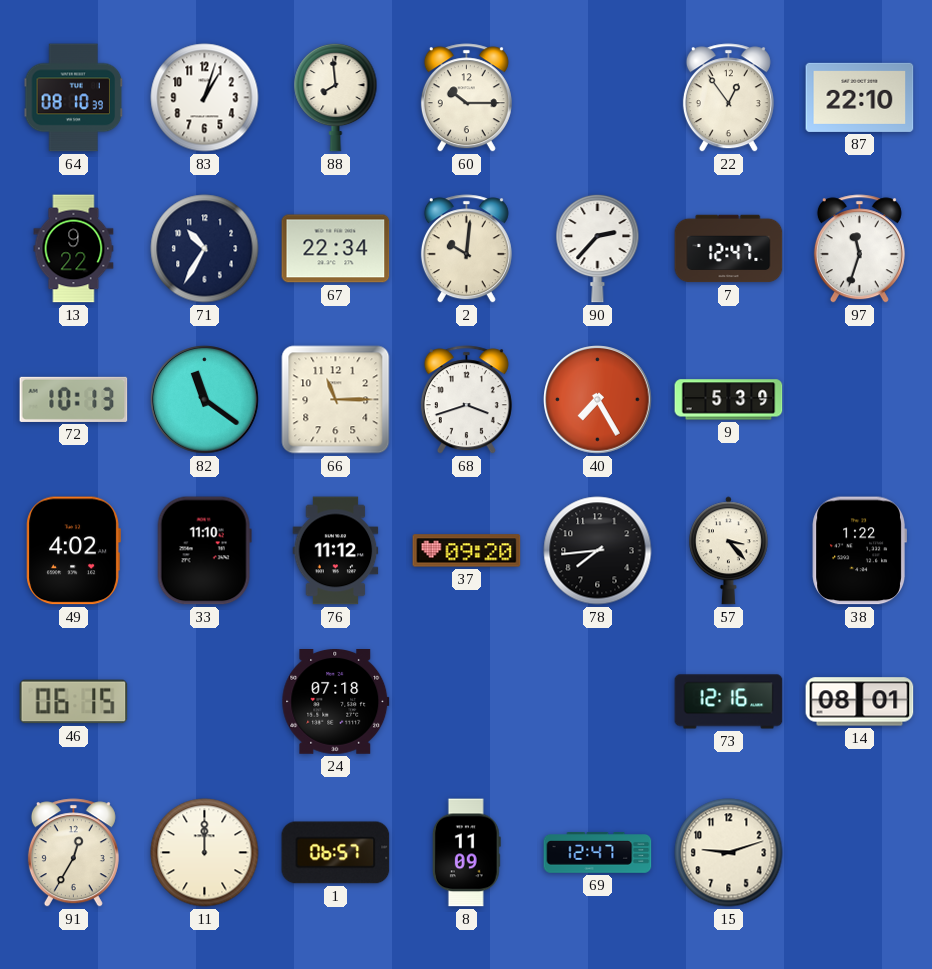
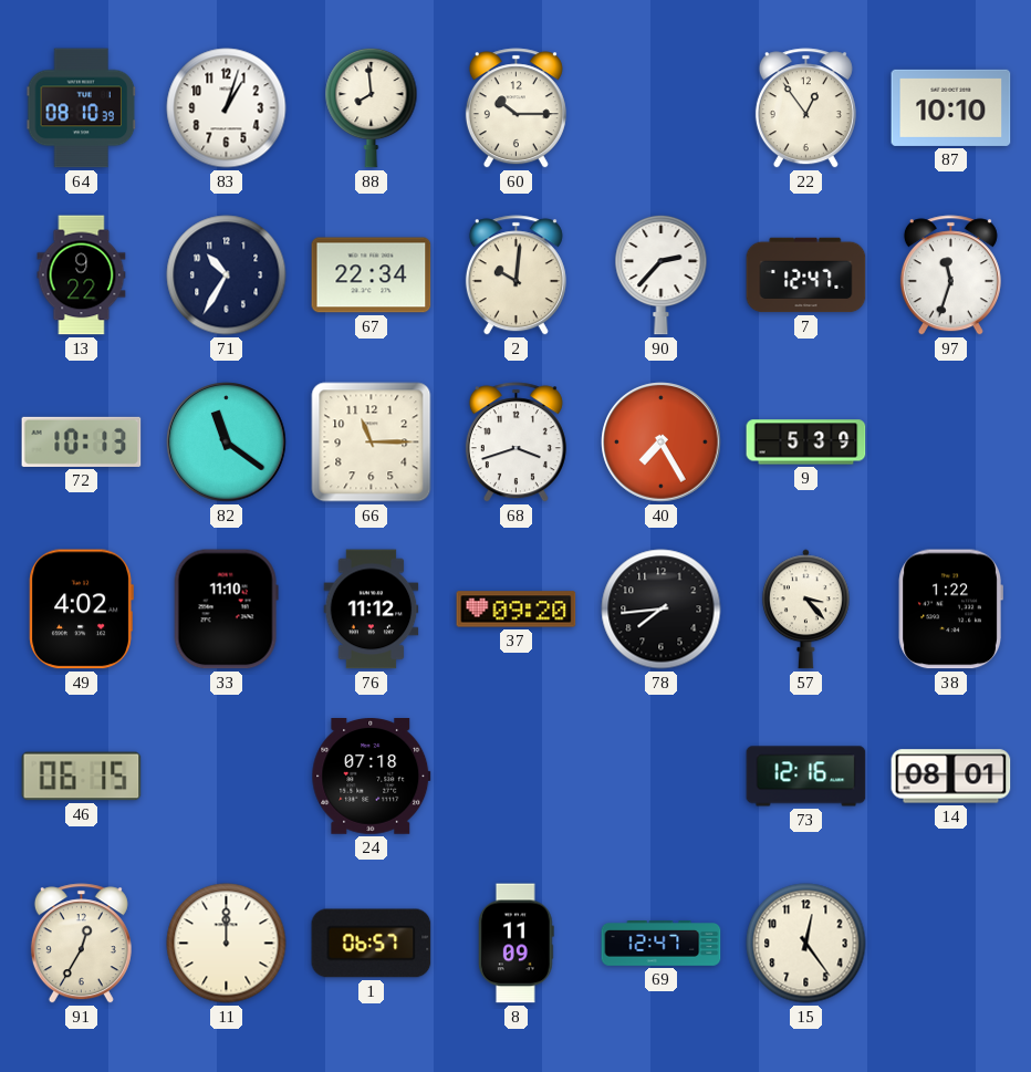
87: 22:10 -> 10:10
15: 9:12 -> 12:24
